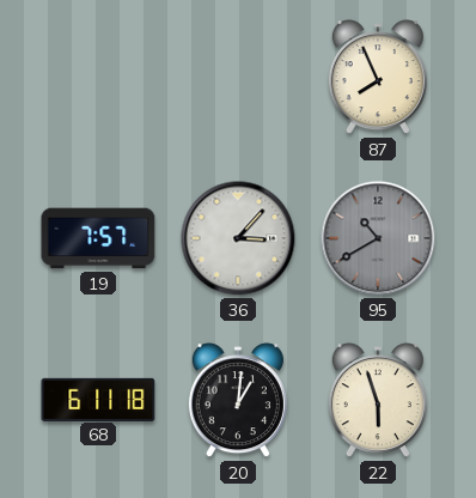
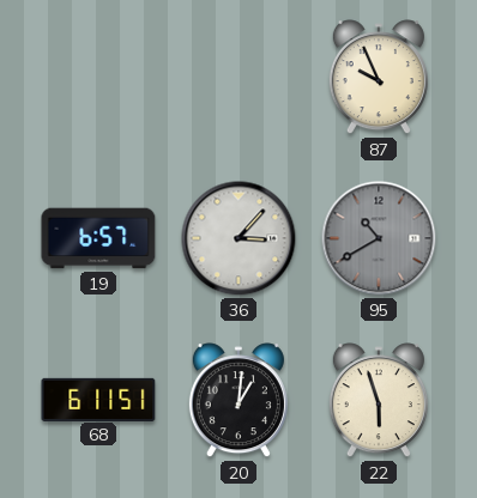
87: 7:56 -> 9:56
19: 7:57 -> 6:57
68: 6:11:18 -> 6:11:51
